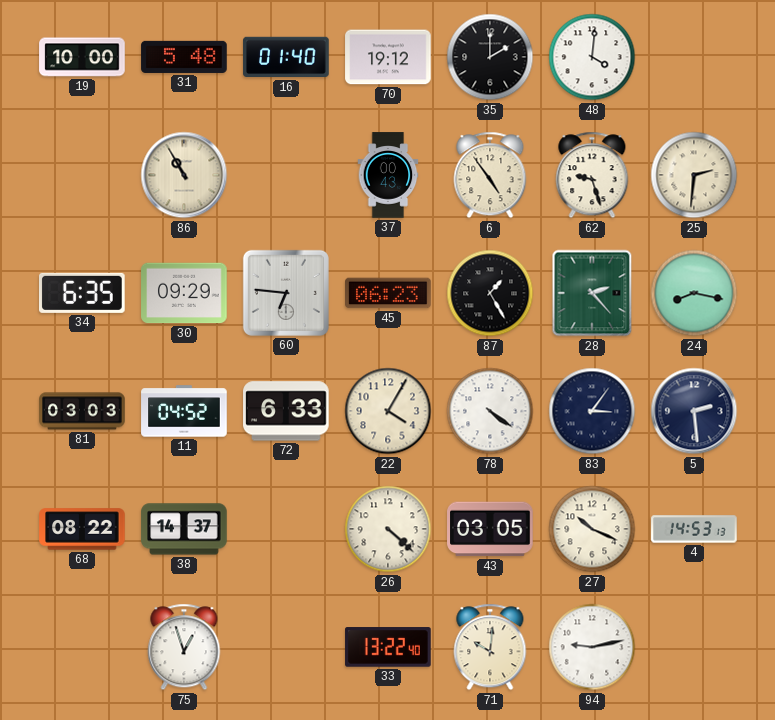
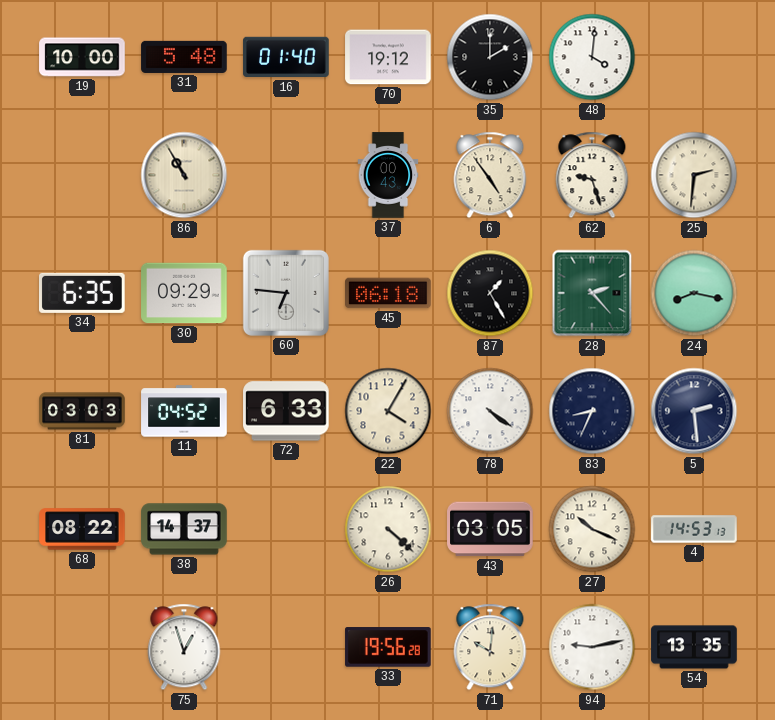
45: 06:23 -> 06:18
83: 3:06 -> 8:34
33: 13:22 -> 19:56
54: none -> 13:35
